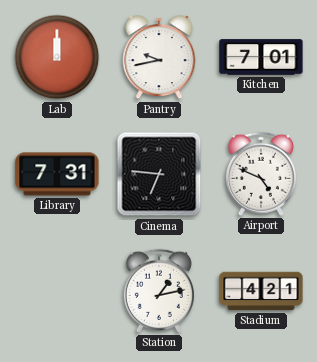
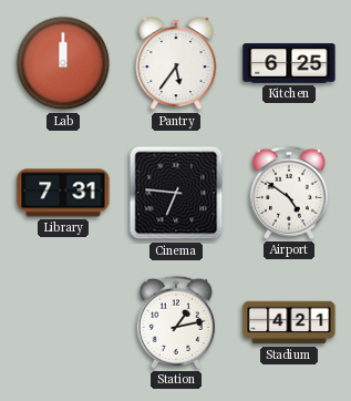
Pantry: 9:43 -> 5:36
Kitchen: 7:01 -> 6:25
Airport: 4:49 -> 4:51
